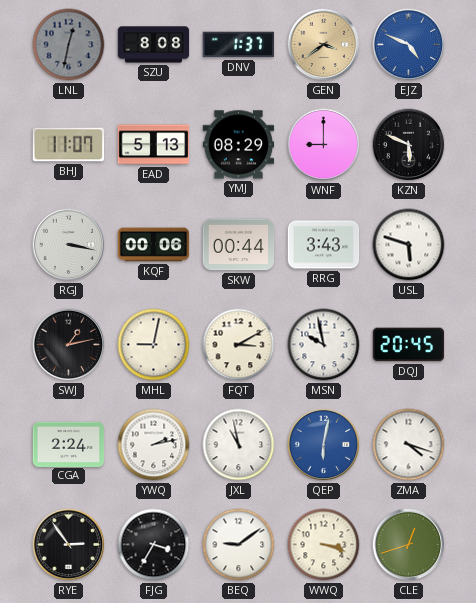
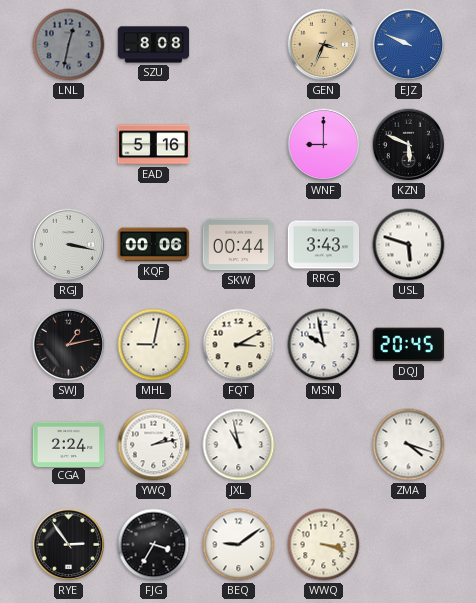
DNV: 1:37 -> none
GEN: 3:39 -> 3:34
EJZ: 4:49 -> 9:49
BHJ: 11:07 -> none
EAD: 5:13 -> 5:16
YMJ: 08:29 -> none
QEP: 6:02 -> none
CLE: 12:42 -> none
